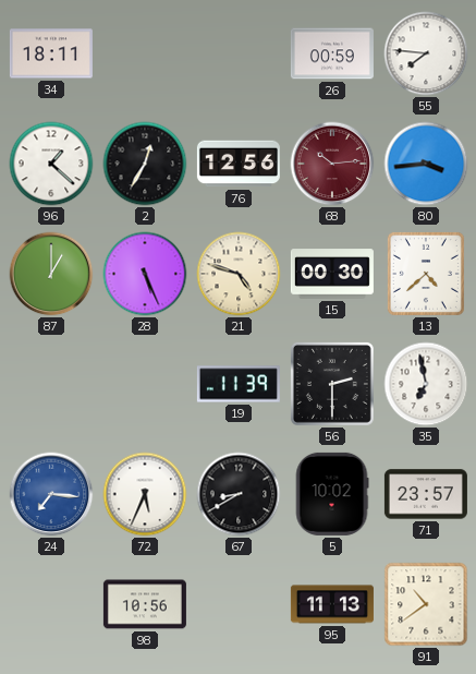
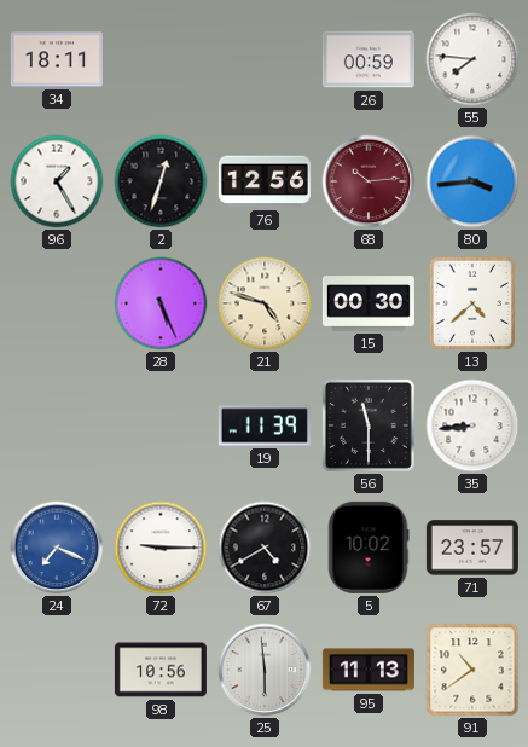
96: 1:22 -> 1:25
2: 12:35 -> 12:33
87: 1:00 -> none
56: 2:30 -> 11:30
35: 6:58 -> 8:44
24: 7:16 -> 7:19
72: 5:34 -> 9:15
67: 8:40 -> 4:40
25: none -> 5:59
